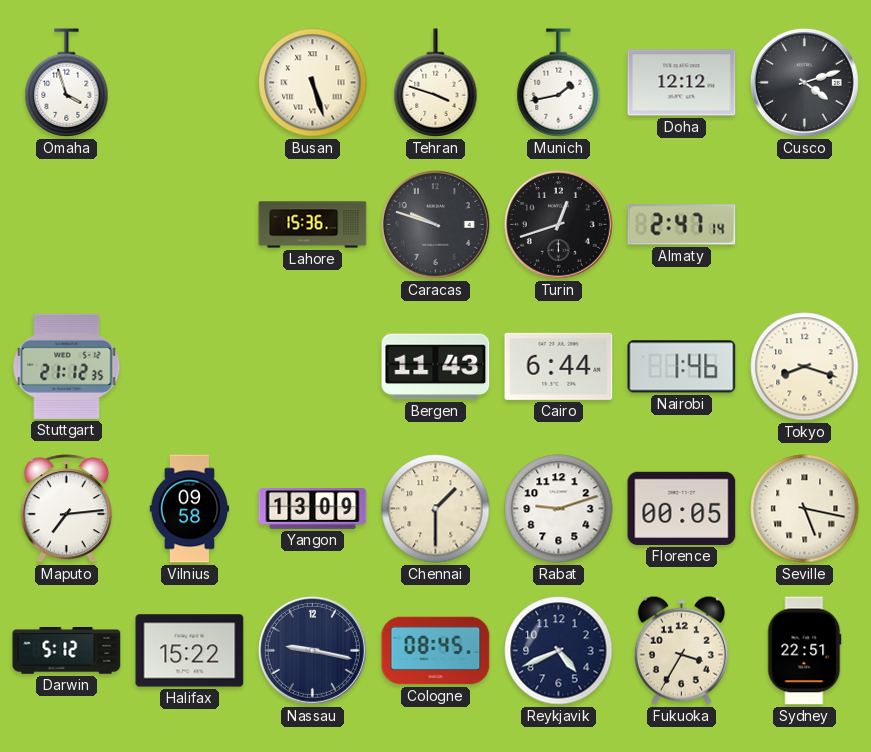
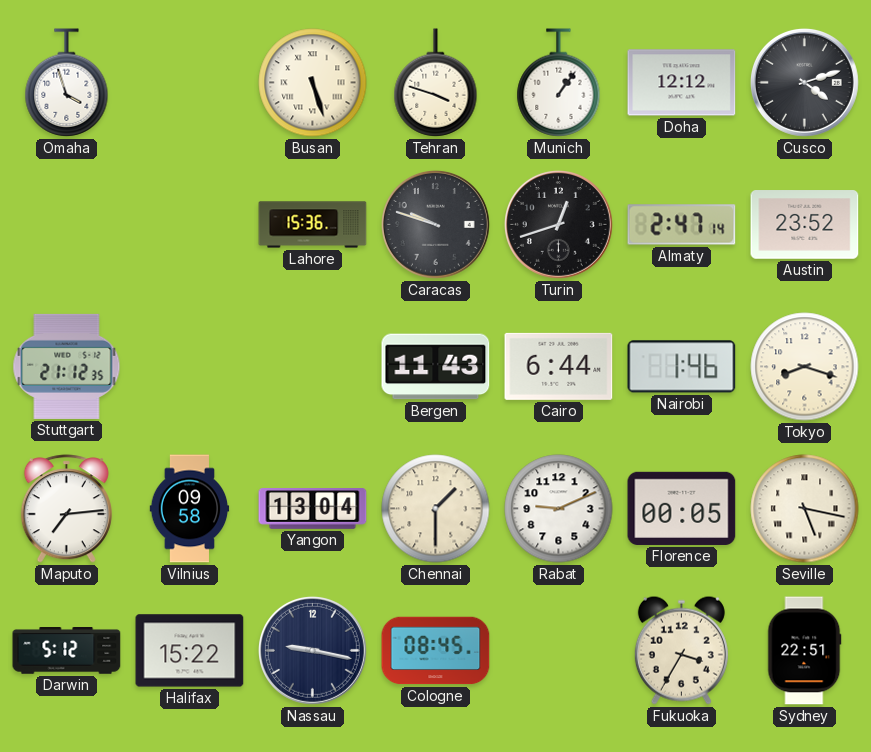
Munich: 1:43 -> 1:06
Austin: none -> 23:52
Yangon: 13:09 -> 13:04
Rabat: 9:12 -> 9:11
Reykjavik: 4:41 -> none
